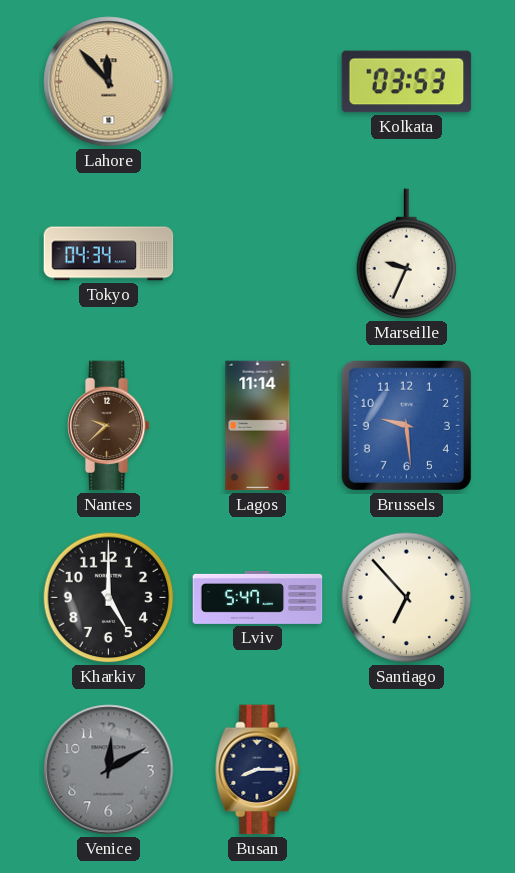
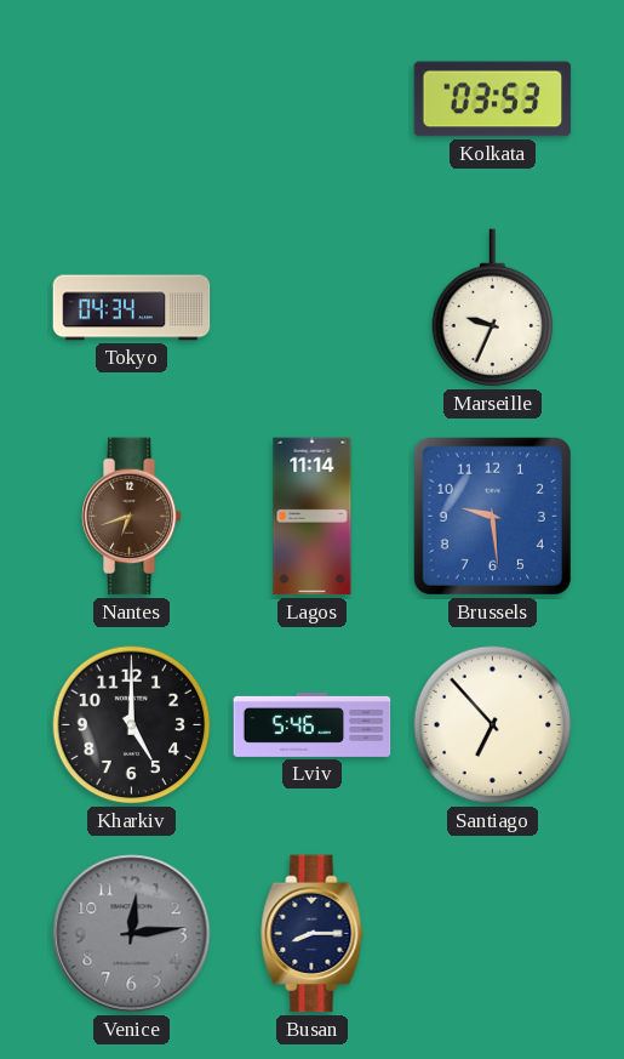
Lahore: 11:53 -> none
Nantes: 9:38 -> 6:42
Lviv: 5:47 -> 5:46
Venice: 12:10 -> 12:14
